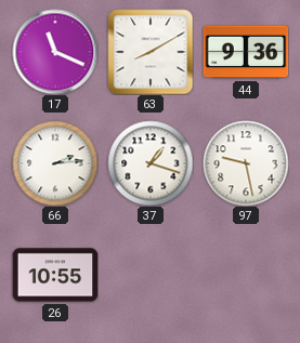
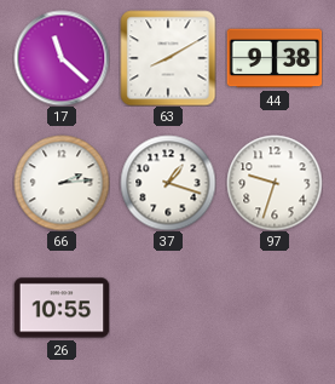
17: 11:19 -> 11:22
44: 9:36 -> 9:38
97: 9:28 -> 9:33
